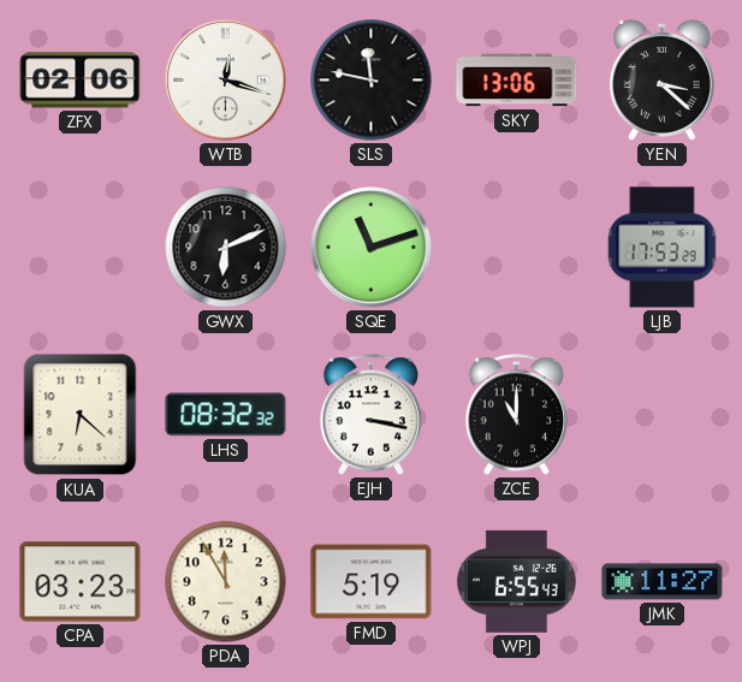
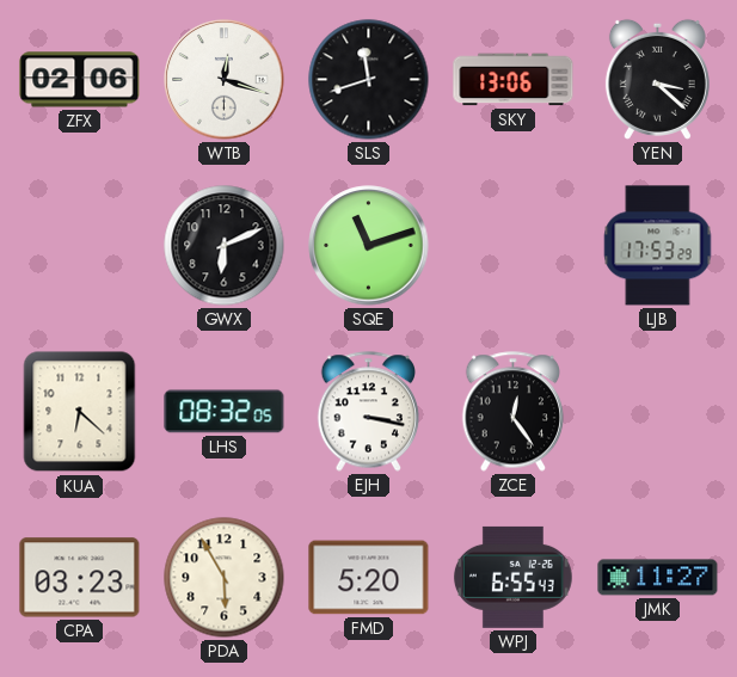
SLS: 11:47 -> 11:42
LHS: 08:32:32 -> 08:32:05
ZCE: 11:00 -> 12:24
PDA: 11:55 -> 5:55
FMD: 5:19 -> 5:20
